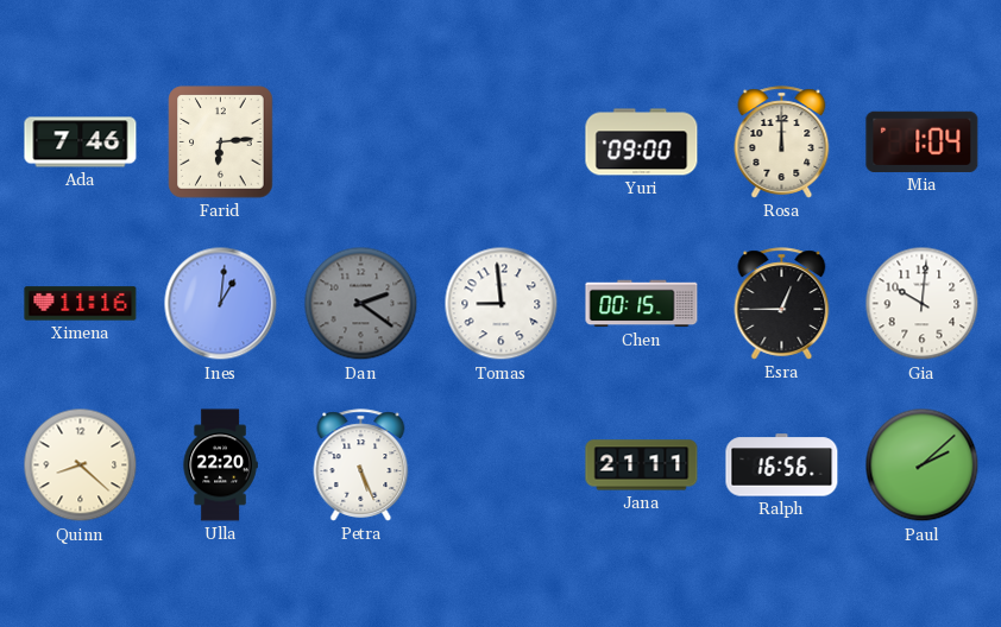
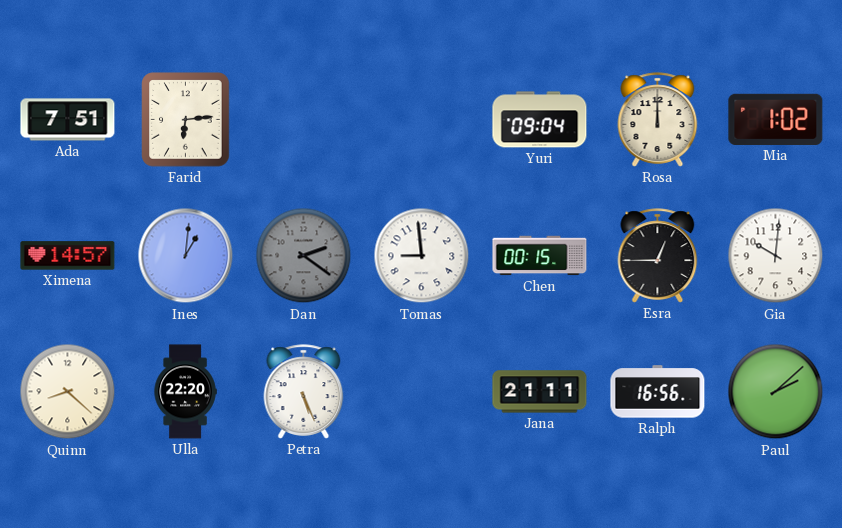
Ada: 7:46 -> 7:51
Yuri: 09:00 -> 09:04
Mia: 1:04 -> 1:02
Ximena: 11:16 -> 14:57
